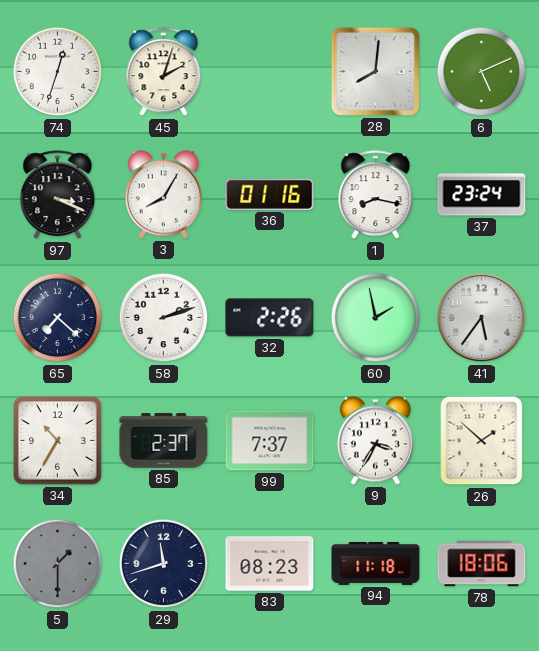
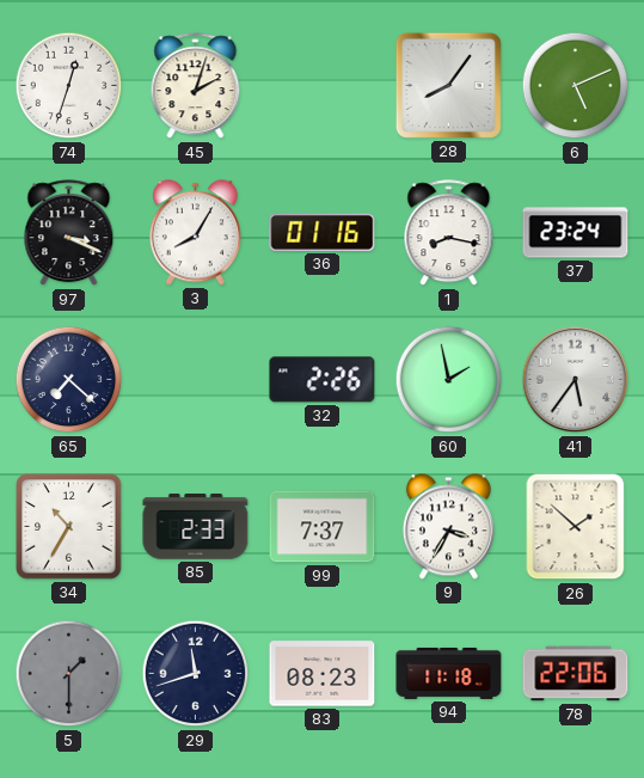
28: 8:01 -> 8:06
58: 2:12 -> none
85: 2:37 -> 2:33
78: 18:06 -> 22:06
